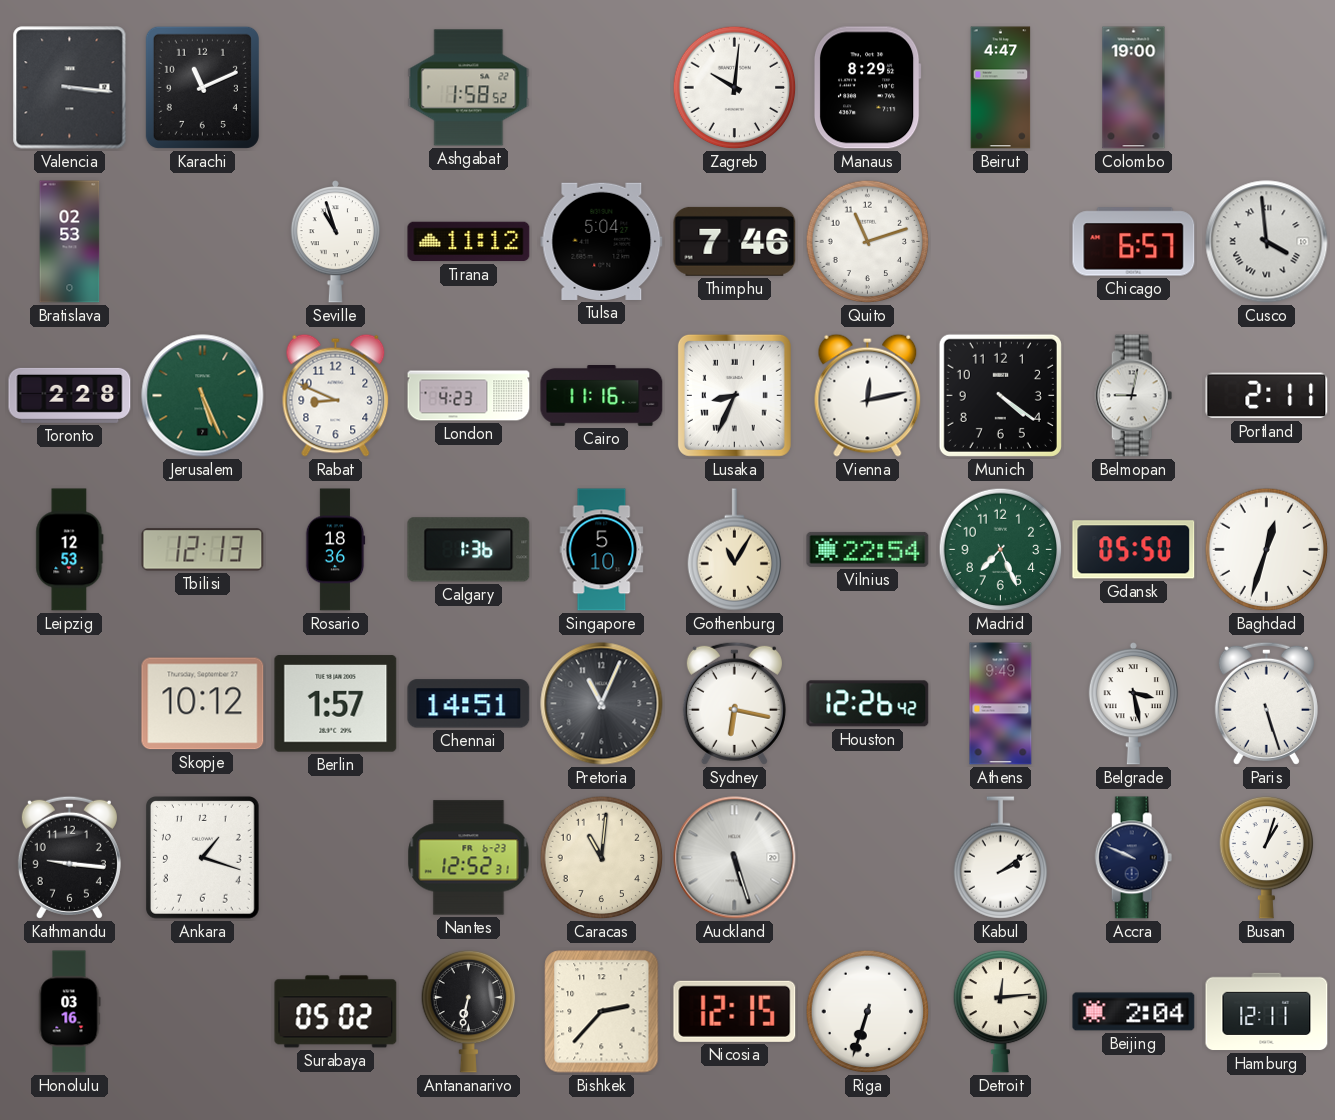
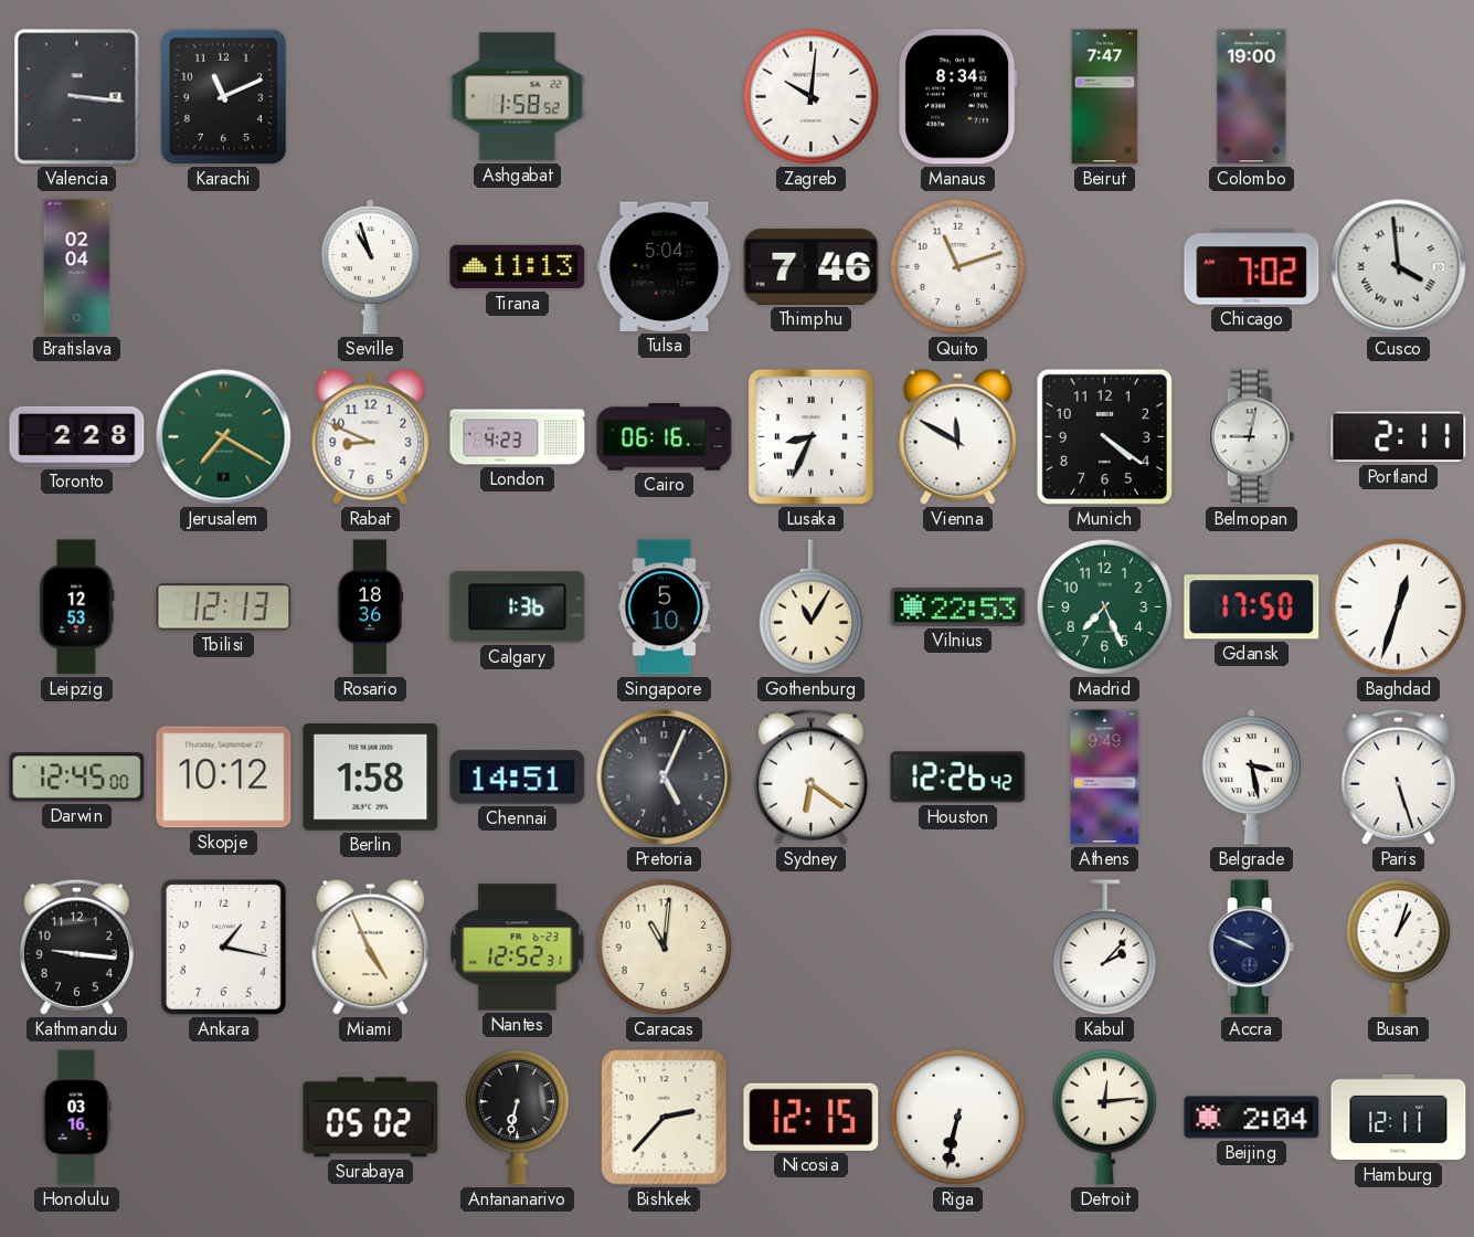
Manaus: 8:29 -> 8:34
Beirut: 4:47 -> 7:47
Bratislava: 02:53 -> 02:04
Tirana: 11:12 -> 11:13
Chicago: 6:57 -> 7:02
Jerusalem: 5:26 -> 7:20
Cairo: 11:16 -> 06:16
Vienna: 12:13 -> 11:50
Vilnius: 22:54 -> 22:53
Gdansk: 05:50 -> 17:50
Darwin: none -> 12:45
Berlin: 1:57 -> 1:58
Pretoria: 11:04 -> 5:04
Sydney: 6:17 -> 6:21
Ankara: 1:18 -> 1:17
Miami: none -> 4:56
Auckland: 5:27 -> none
Kabul: 2:09 -> 2:07
Riga: 6:33 -> 6:32
